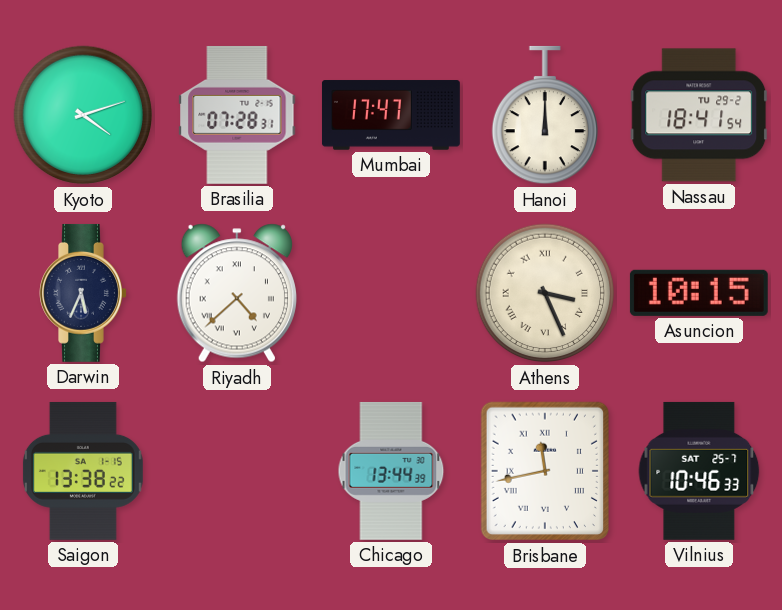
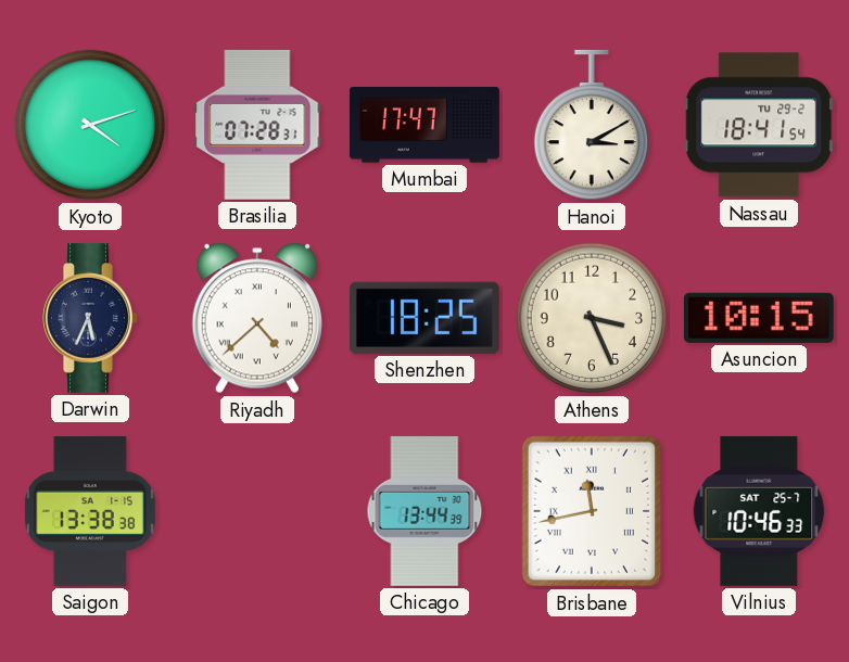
Hanoi: 12:00 -> 3:10
Shenzhen: none -> 18:25
Athens numerals: Roman -> Arabic
Saigon: 13:38:22 -> 13:38:38
